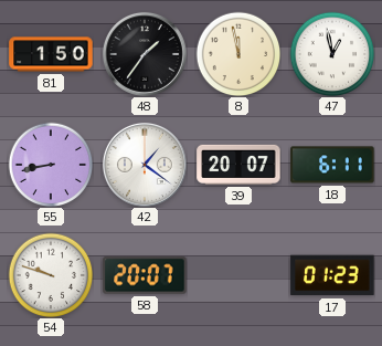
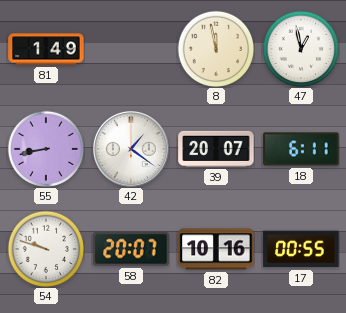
81: 1:50 -> 1:49
48: 1:36 -> none
82: none -> 10:16
17: 01:23 -> 00:55
